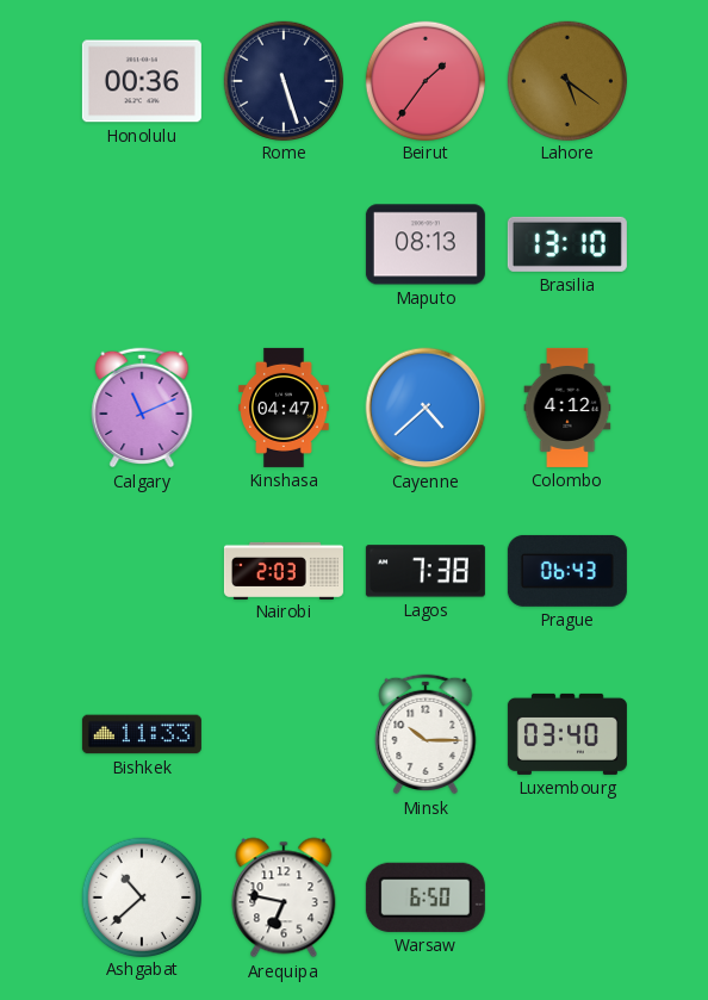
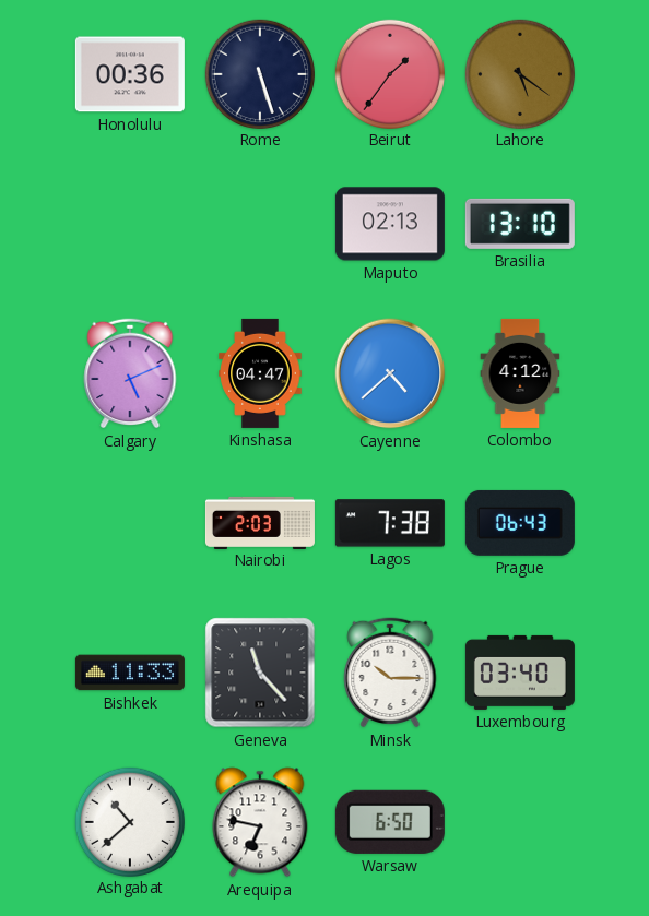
Maputo: 08:13 -> 02:13
Calgary: 11:11 -> 5:11
Geneva: none -> 11:23
